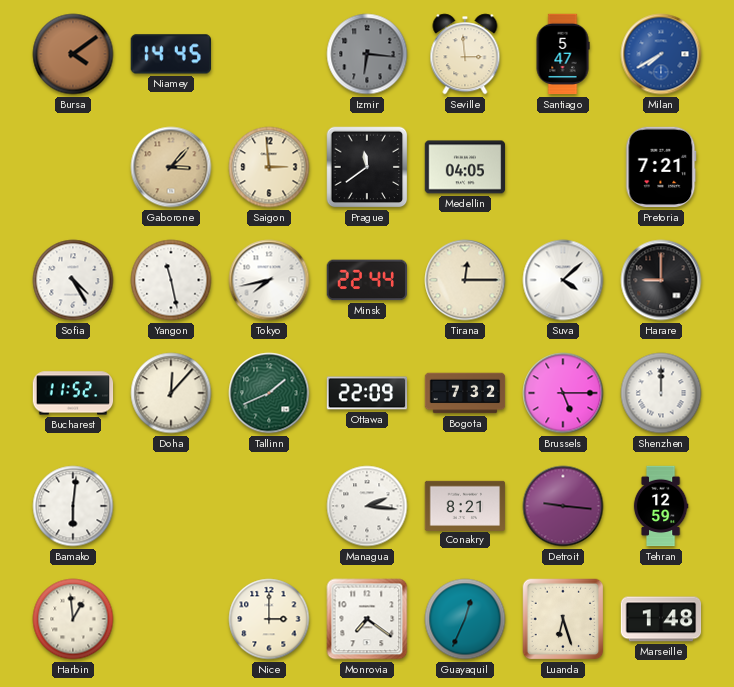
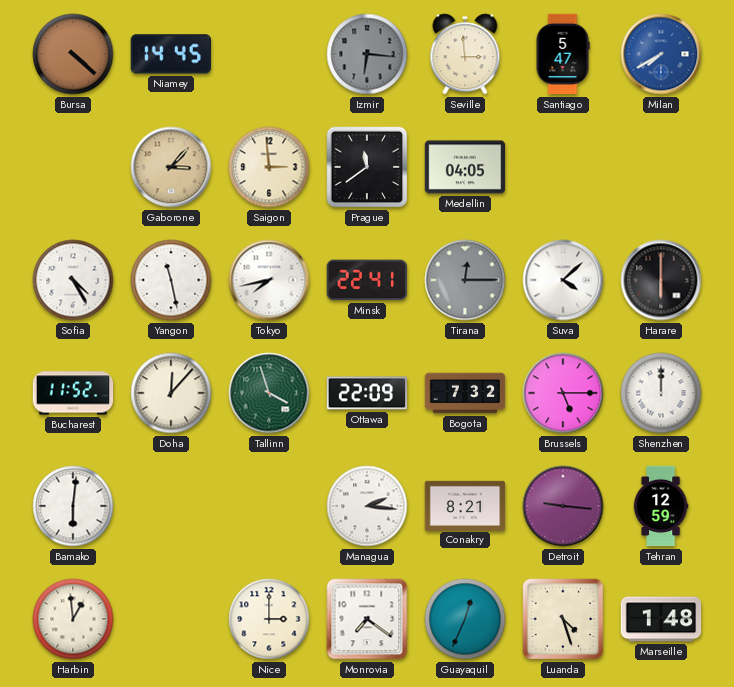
Bursa: 4:09 -> 4:22
Pretoria: 7:21 -> none
Minsk: 22:44 -> 22:41
Tirana dial: cream -> grey
Harare: 9:00 -> 6:00
Tallinn: 1:41 -> 3:57
Luanda: 6:27 -> 4:27
